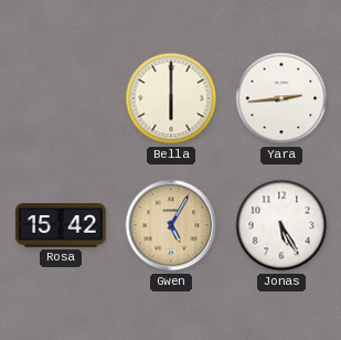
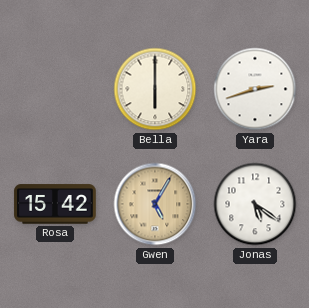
Yara: 2:44 -> 2:42
Jonas: 5:25 -> 5:21
